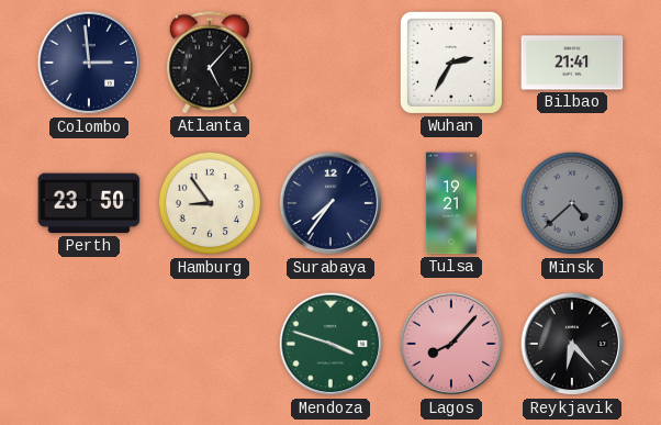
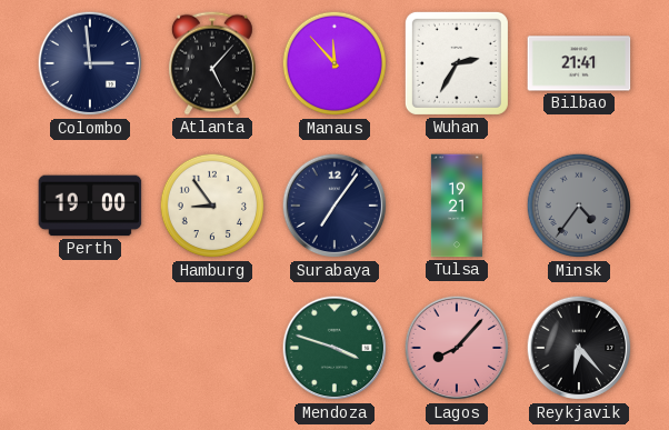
Manaus: none -> 11:53
Perth: 23:50 -> 19:00
Surabaya: 7:36 -> 7:06
Minsk: 4:38 -> 4:36
